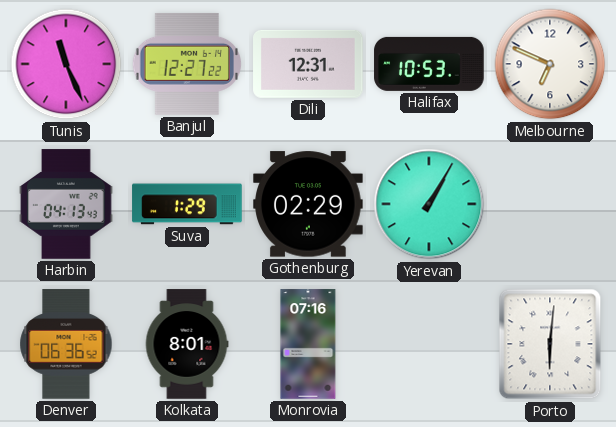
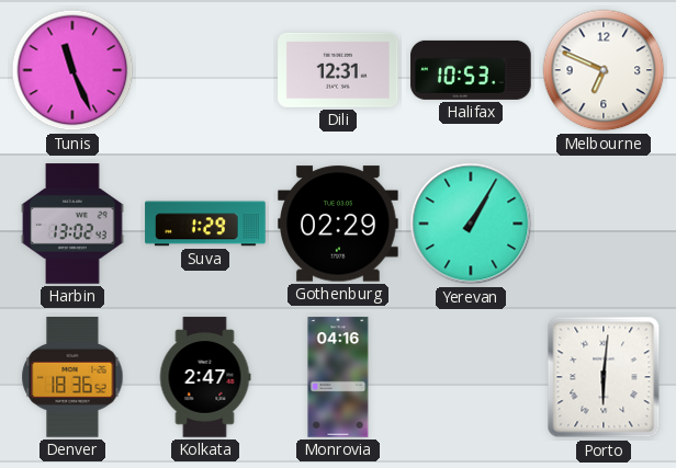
Banjul: 12:27 -> none
Harbin: 04:13 -> 13:02
Denver: 06:36 -> 18:36
Kolkata: 8:01 -> 2:47
Monrovia: 07:16 -> 04:16
